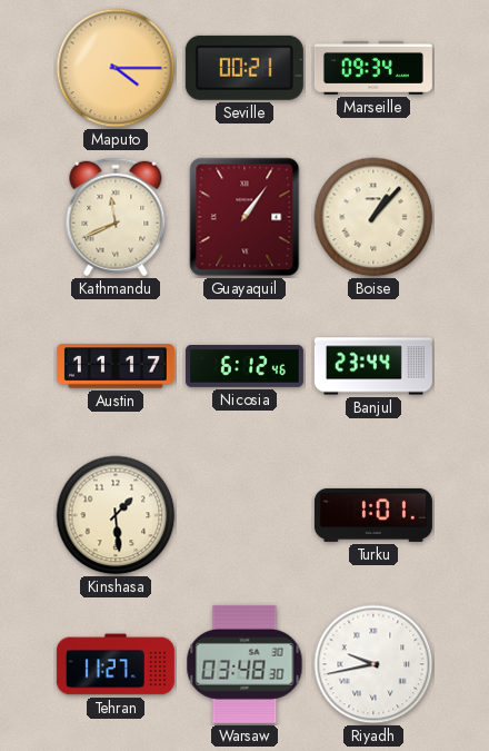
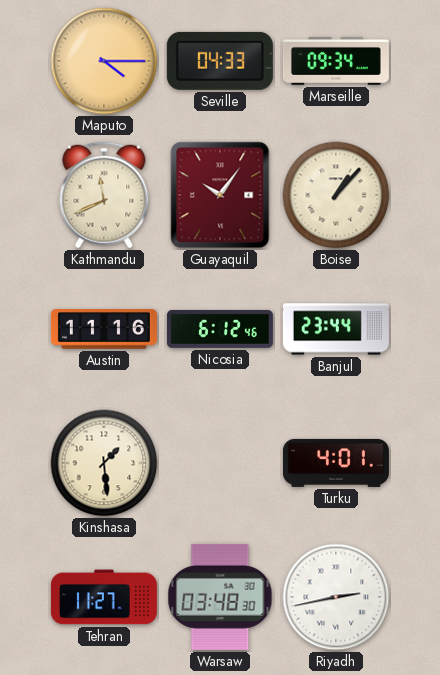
Seville: 00:21 -> 04:33
Guayaquil: 1:06 -> 10:06
Austin: 11:17 -> 11:16
Turku: 1:01 -> 4:01
Riyadh: 9:43 -> 2:43
